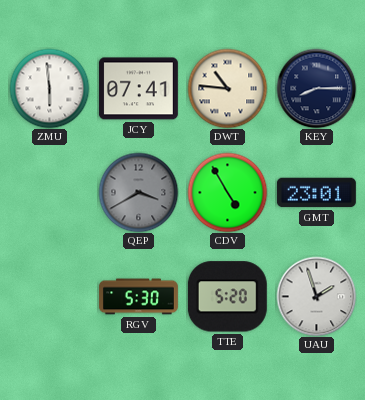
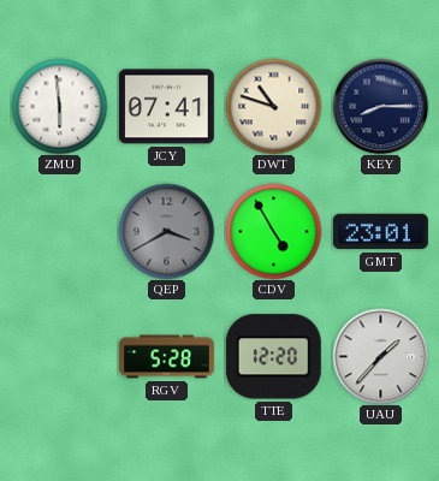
DWT: 10:46 -> 10:48
RGV: 5:30 -> 5:28
TTE: 5:20 -> 12:20
UAU: 1:57 -> 1:37
